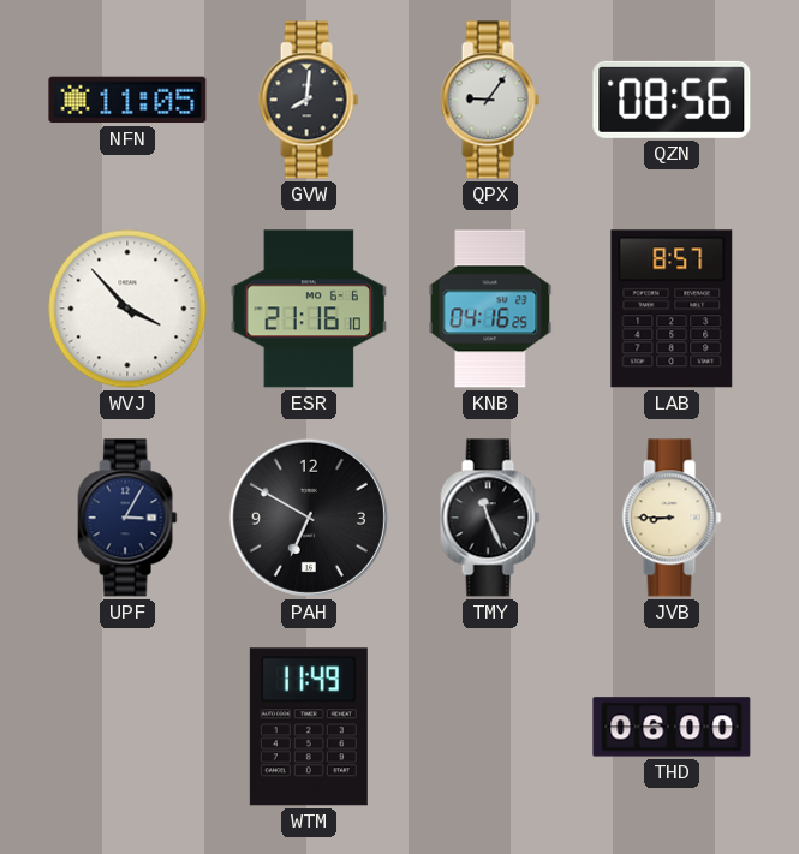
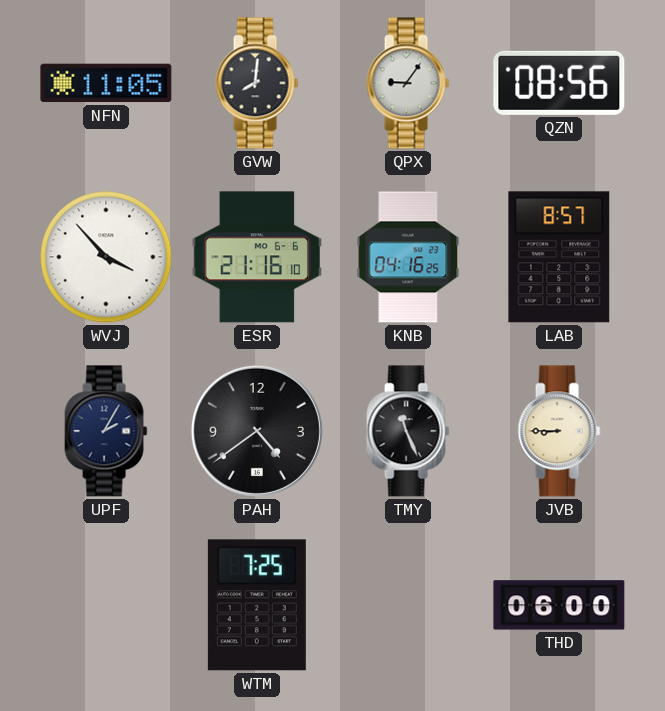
UPF: 3:05 -> 2:05
PAH: 6:50 -> 4:39
WTM: 11:49 -> 7:25
